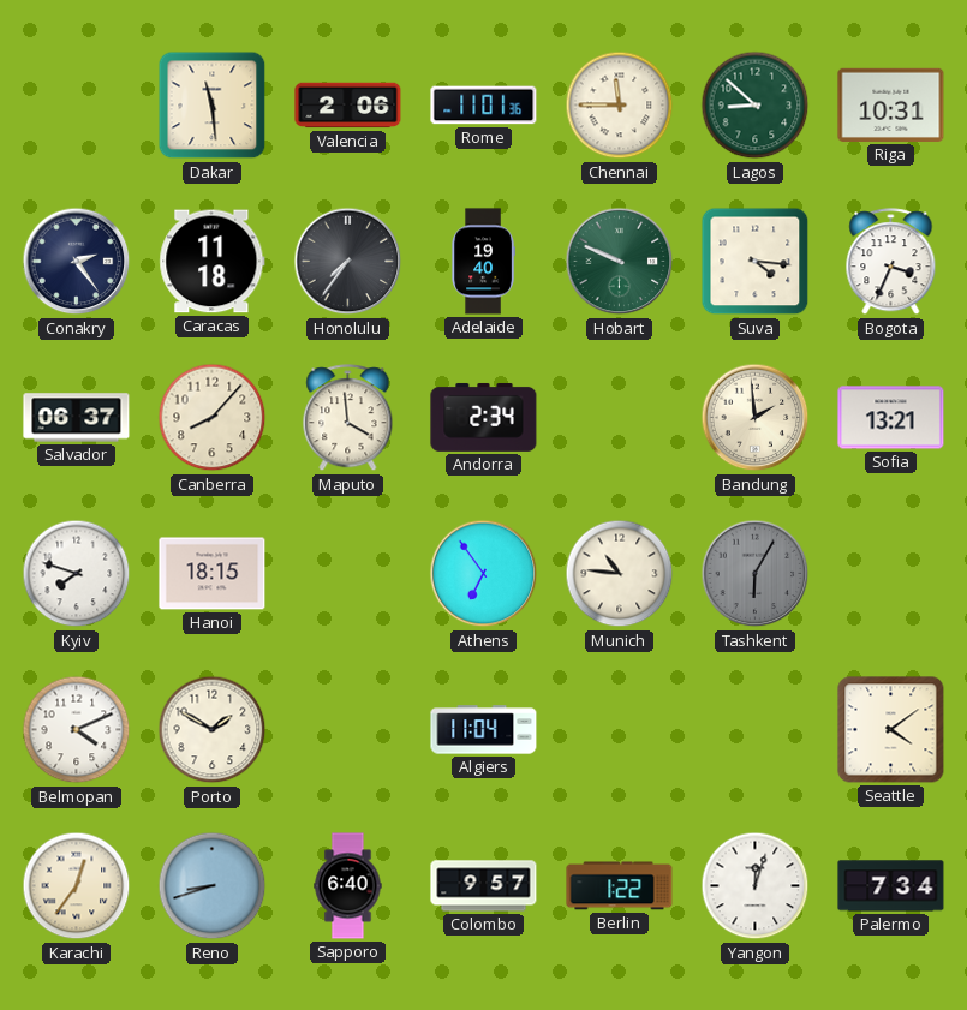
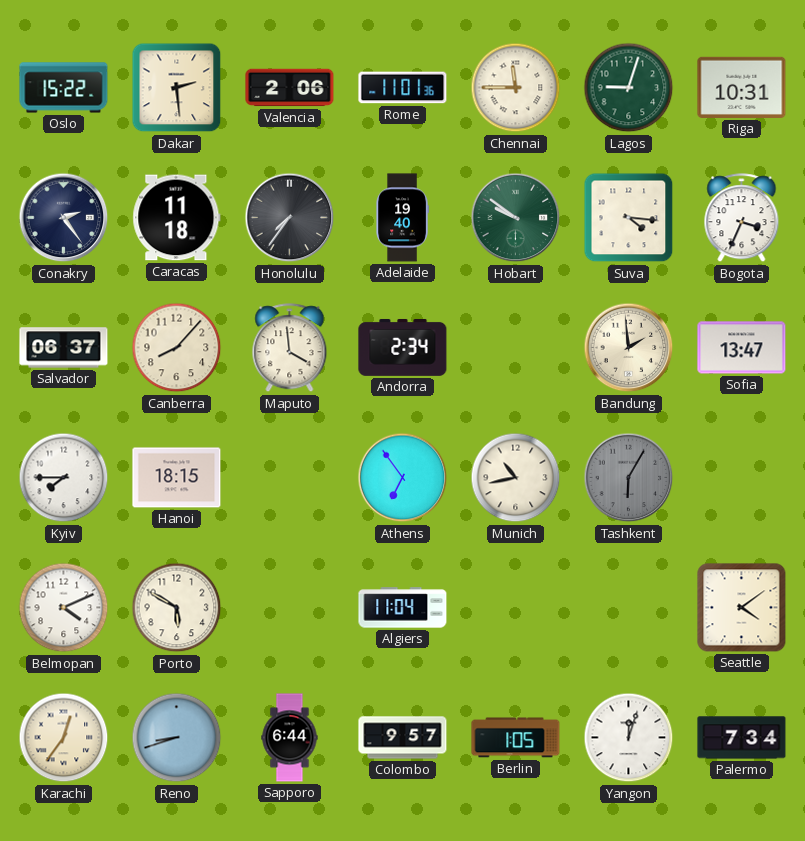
Oslo: none -> 15:22
Dakar: 11:29 -> 2:29
Lagos: 8:52 -> 9:03
Hobart: 9:49 -> 9:51
Sofia: 13:21 -> 13:47
Kyiv: 7:48 -> 7:45
Munich: 10:46 -> 10:43
Porto: 1:50 -> 5:50
Sapporo: 6:40 -> 6:44
Berlin: 1:22 -> 1:05
